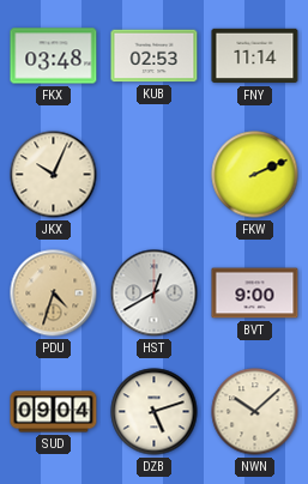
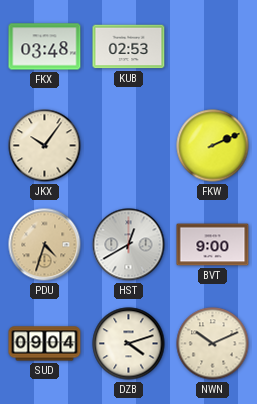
FNY: 11:14 -> none
JKX: 10:04 -> 10:06
DZB: 5:12 -> 4:12
NWN: 10:08 -> 10:11
